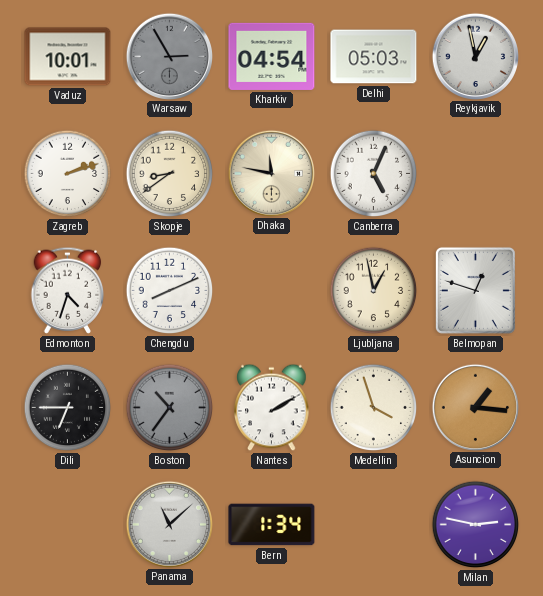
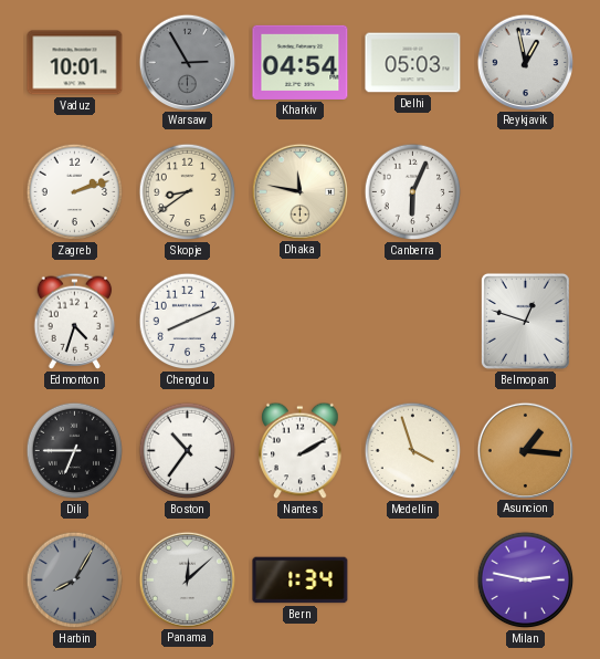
Canberra: 5:04 -> 6:04
Ljubljana: 12:58 -> none
Boston dial: grey -> white
Harbin: none -> 8:05
Panama: 11:08 -> 12:08
